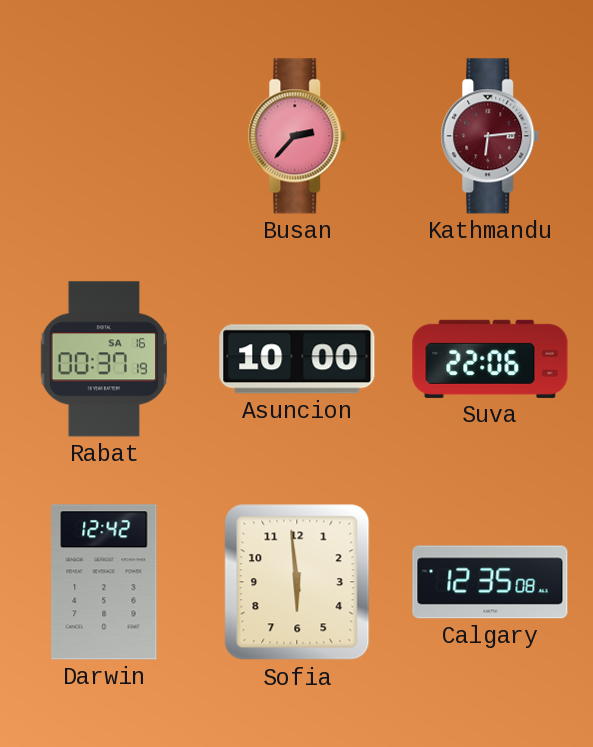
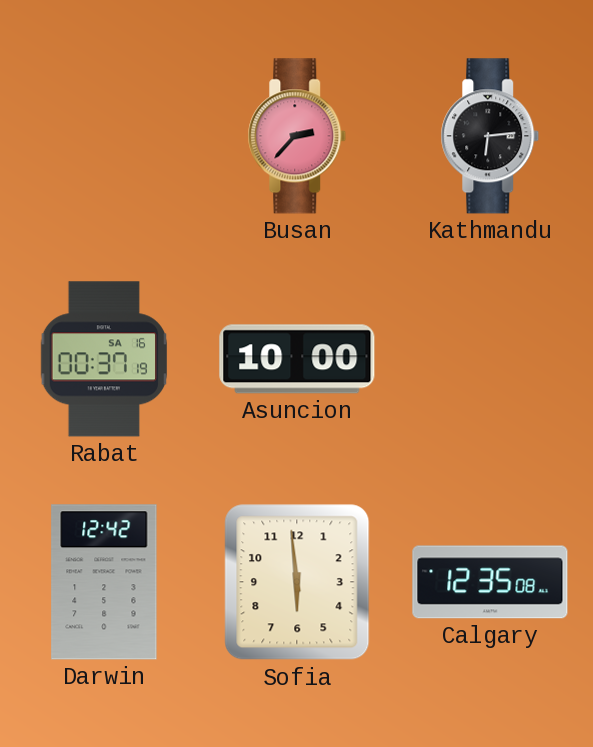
Kathmandu dial: burgundy -> black
Suva: 22:06 -> none
